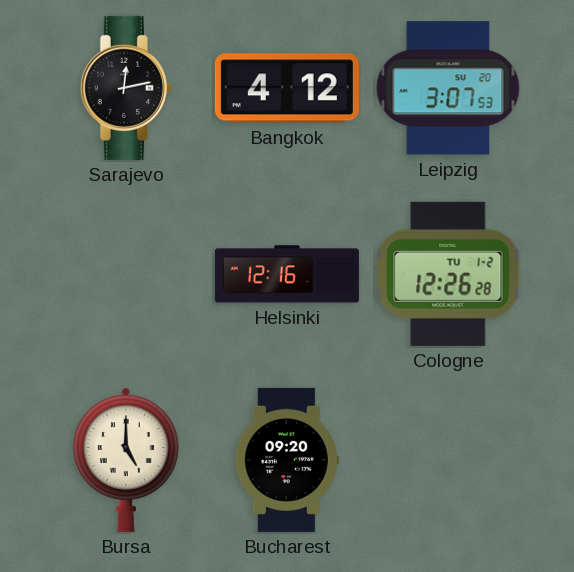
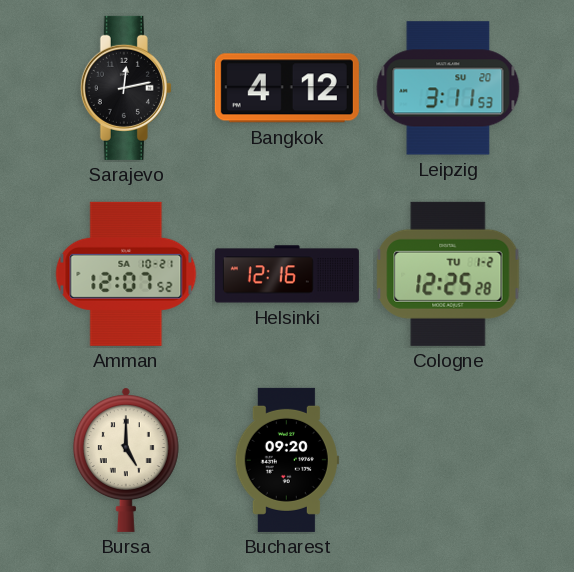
Leipzig: 3:07 -> 3:11
Amman: none -> 12:07
Cologne: 12:26 -> 12:25
